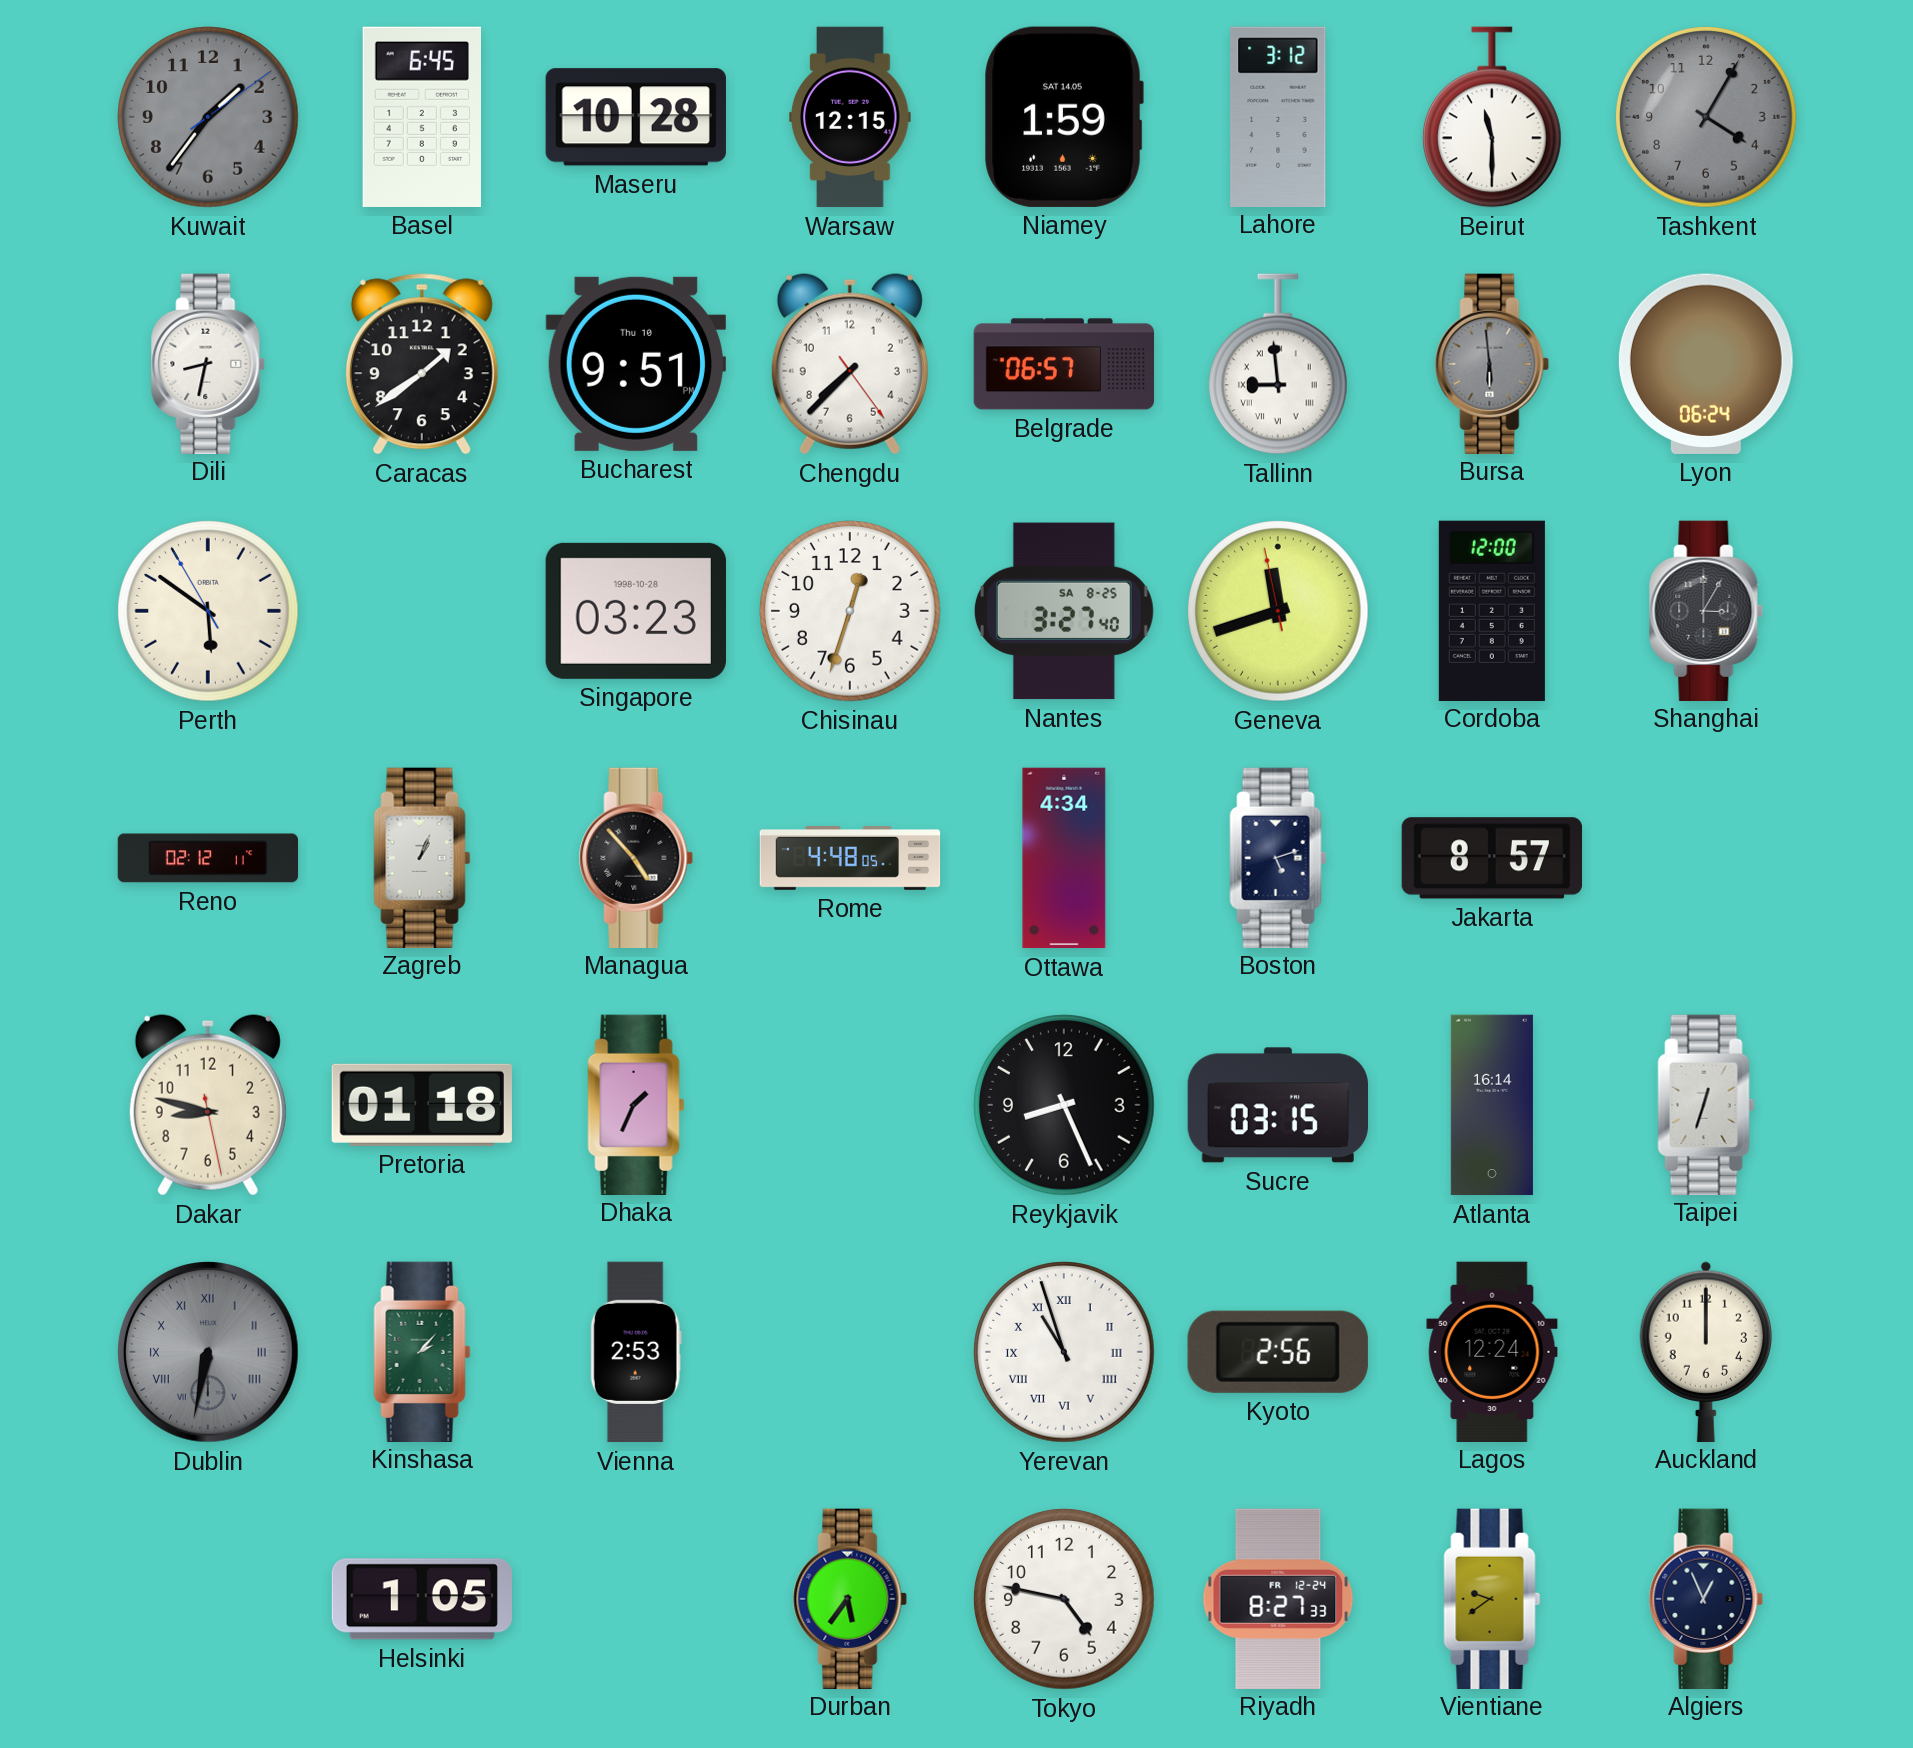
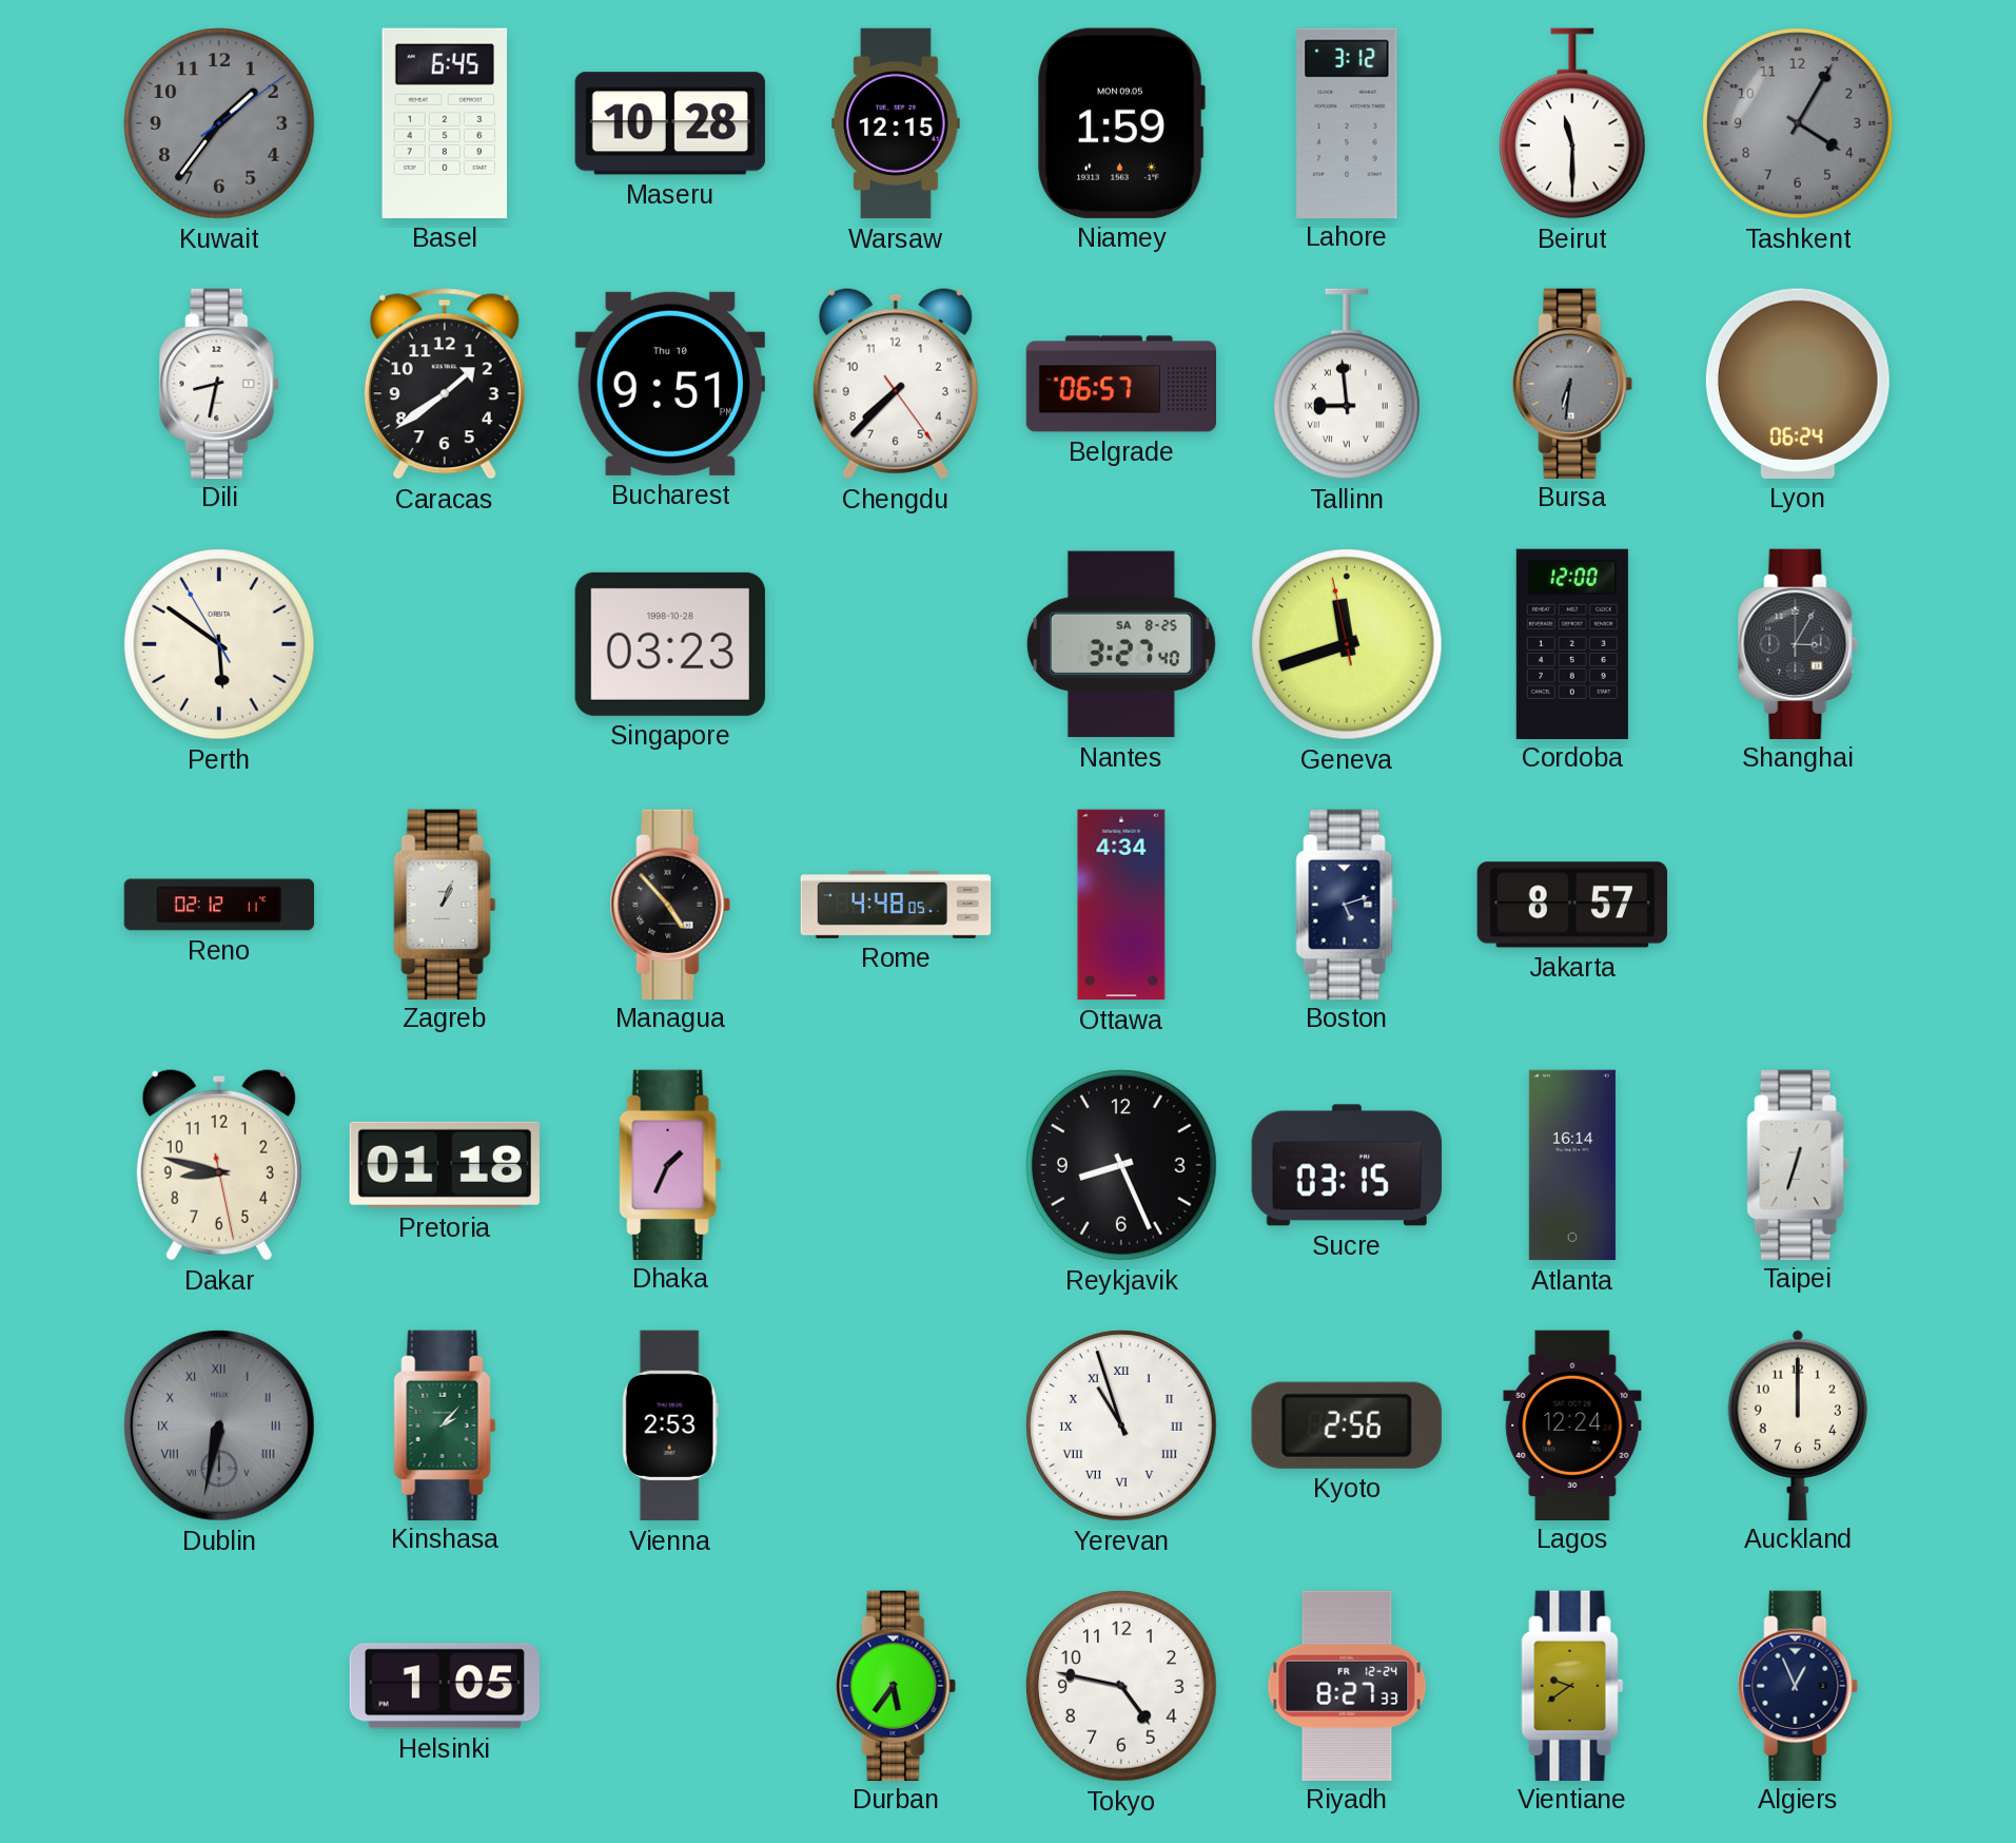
Niamey date: SAT 14.05 -> MON 09.05
Bursa: 5:59 -> 6:31
Chisinau: 12:33 -> none
